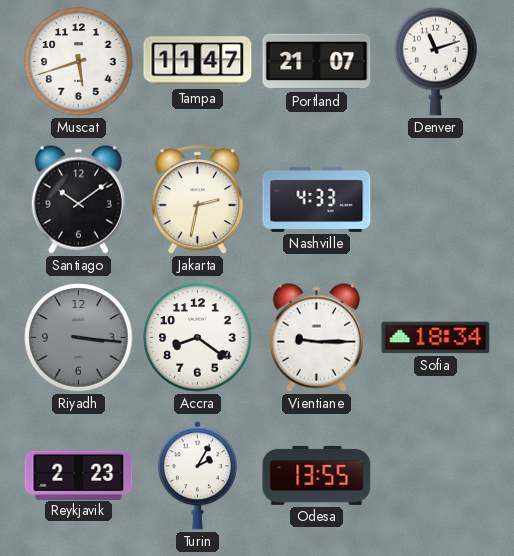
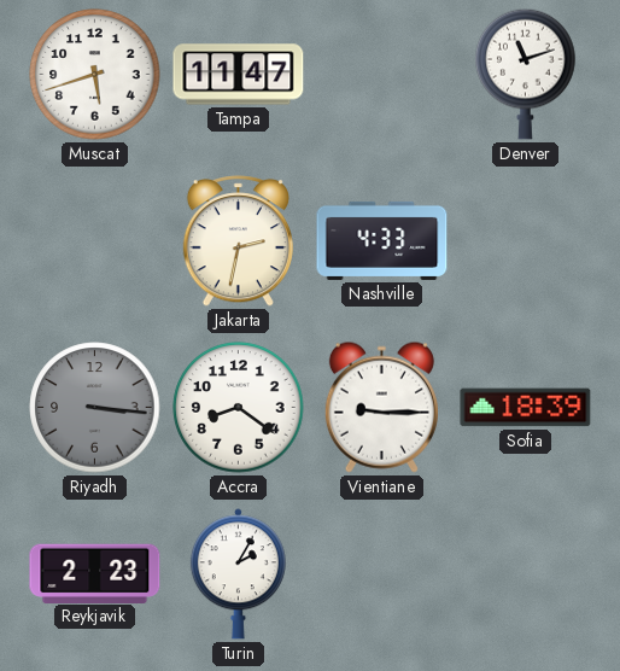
Portland: 21:07 -> none
Santiago: 10:09 -> none
Sofia: 18:34 -> 18:39
Odesa: 13:55 -> none
